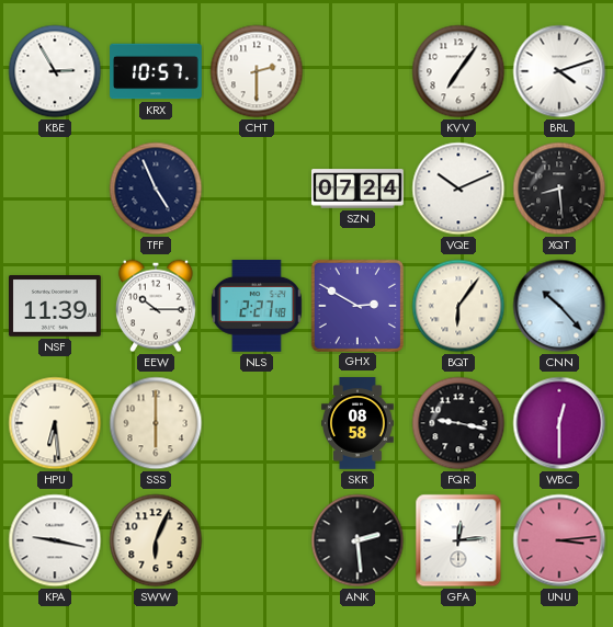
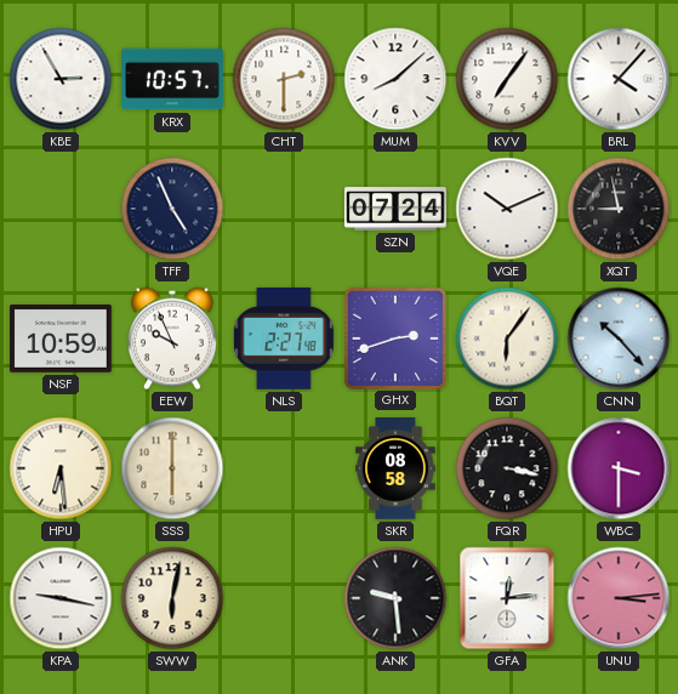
MUM: none -> 8:08
BRL: 4:12 -> 4:07
XQT: 8:29 -> 8:58
NSF: 11:39 -> 10:59
EEW: 10:15 -> 9:56
GHX: 2:50 -> 2:42
FQR: 9:17 -> 3:17
WBC: 12:30 -> 3:30
SWW: 6:04 -> 6:02
ANK: 2:29 -> 9:29
